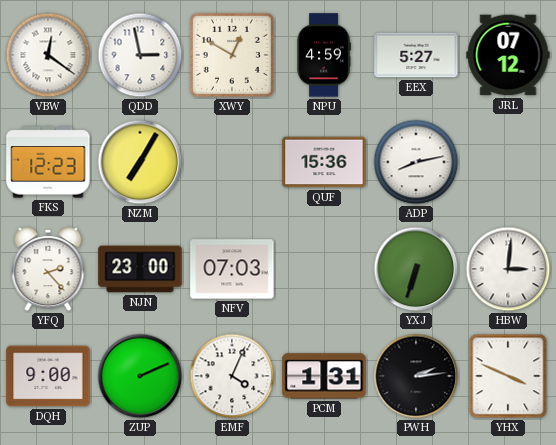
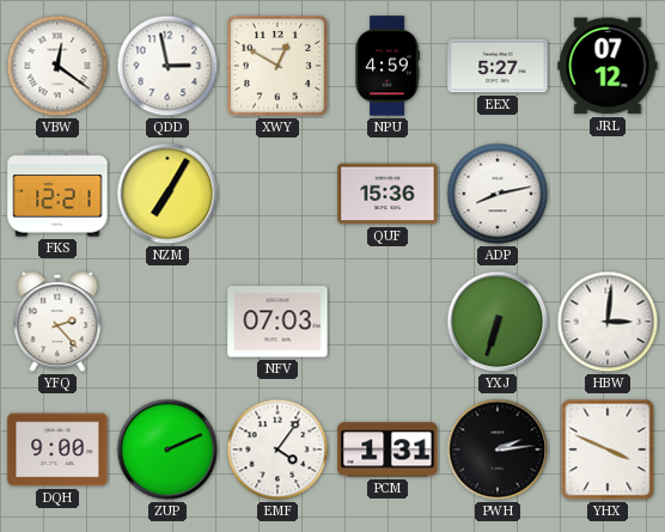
FKS: 12:23 -> 12:21
NJN: 23:00 -> none
EMF: 4:04 -> 4:06
